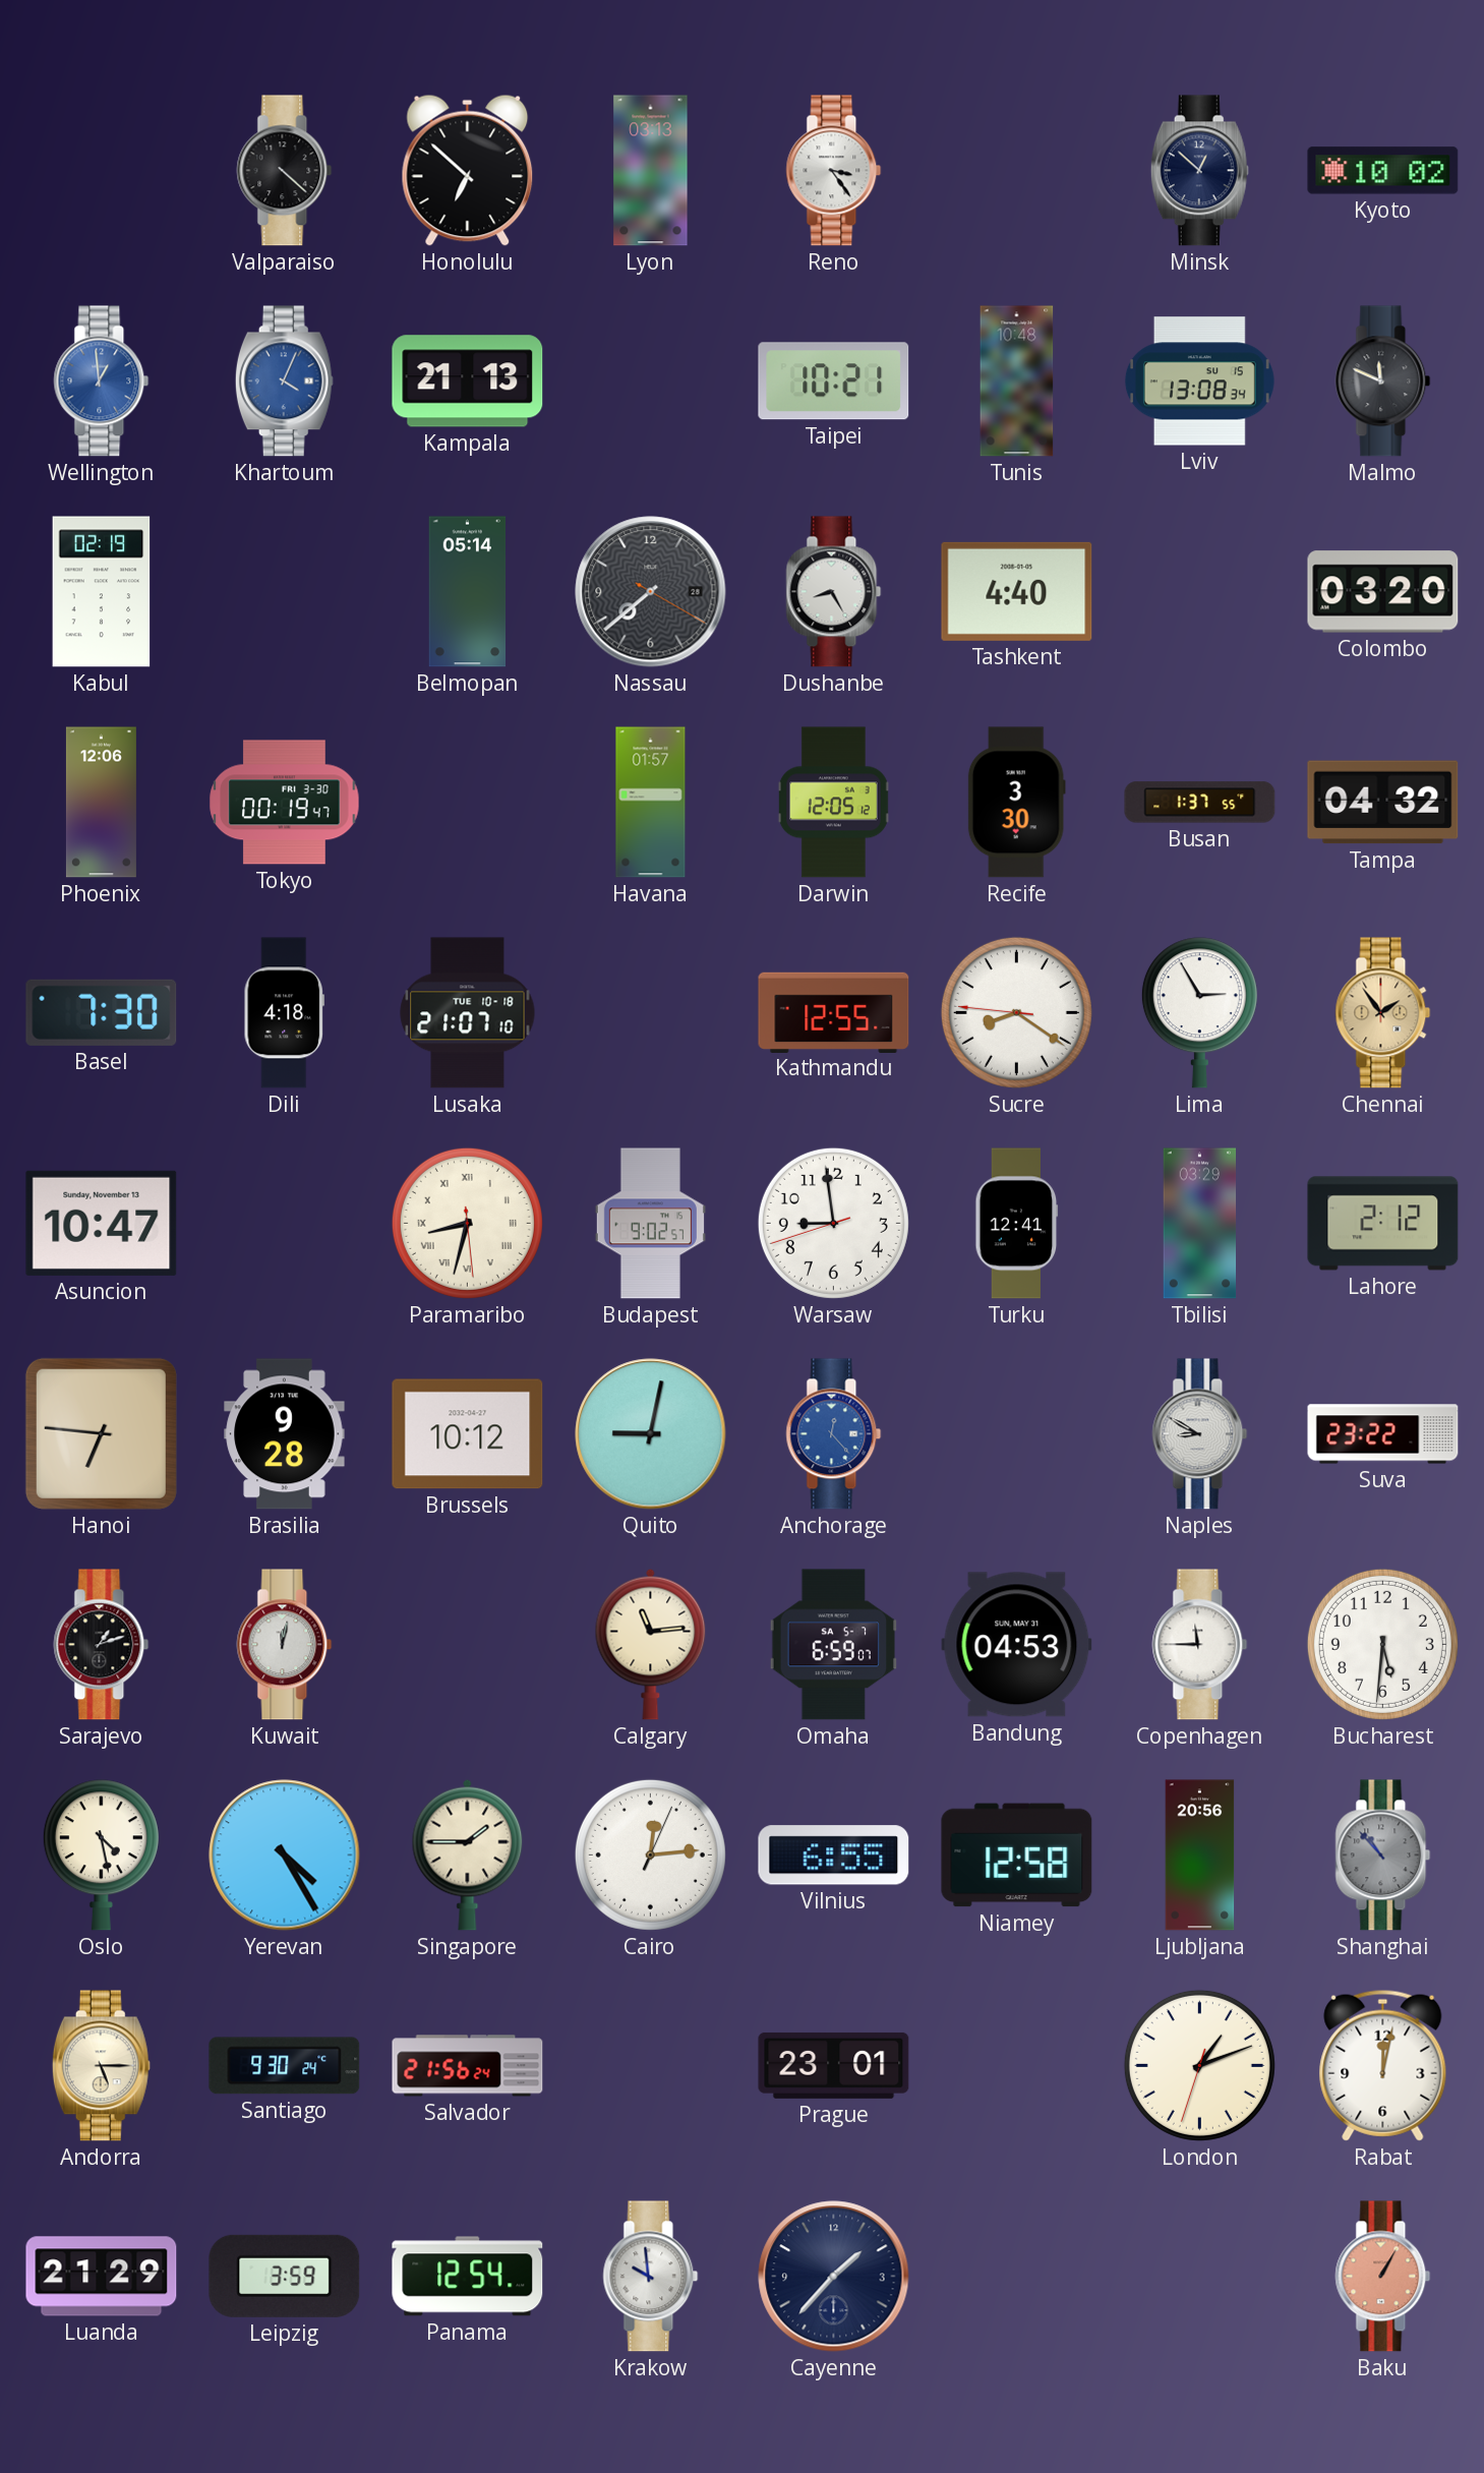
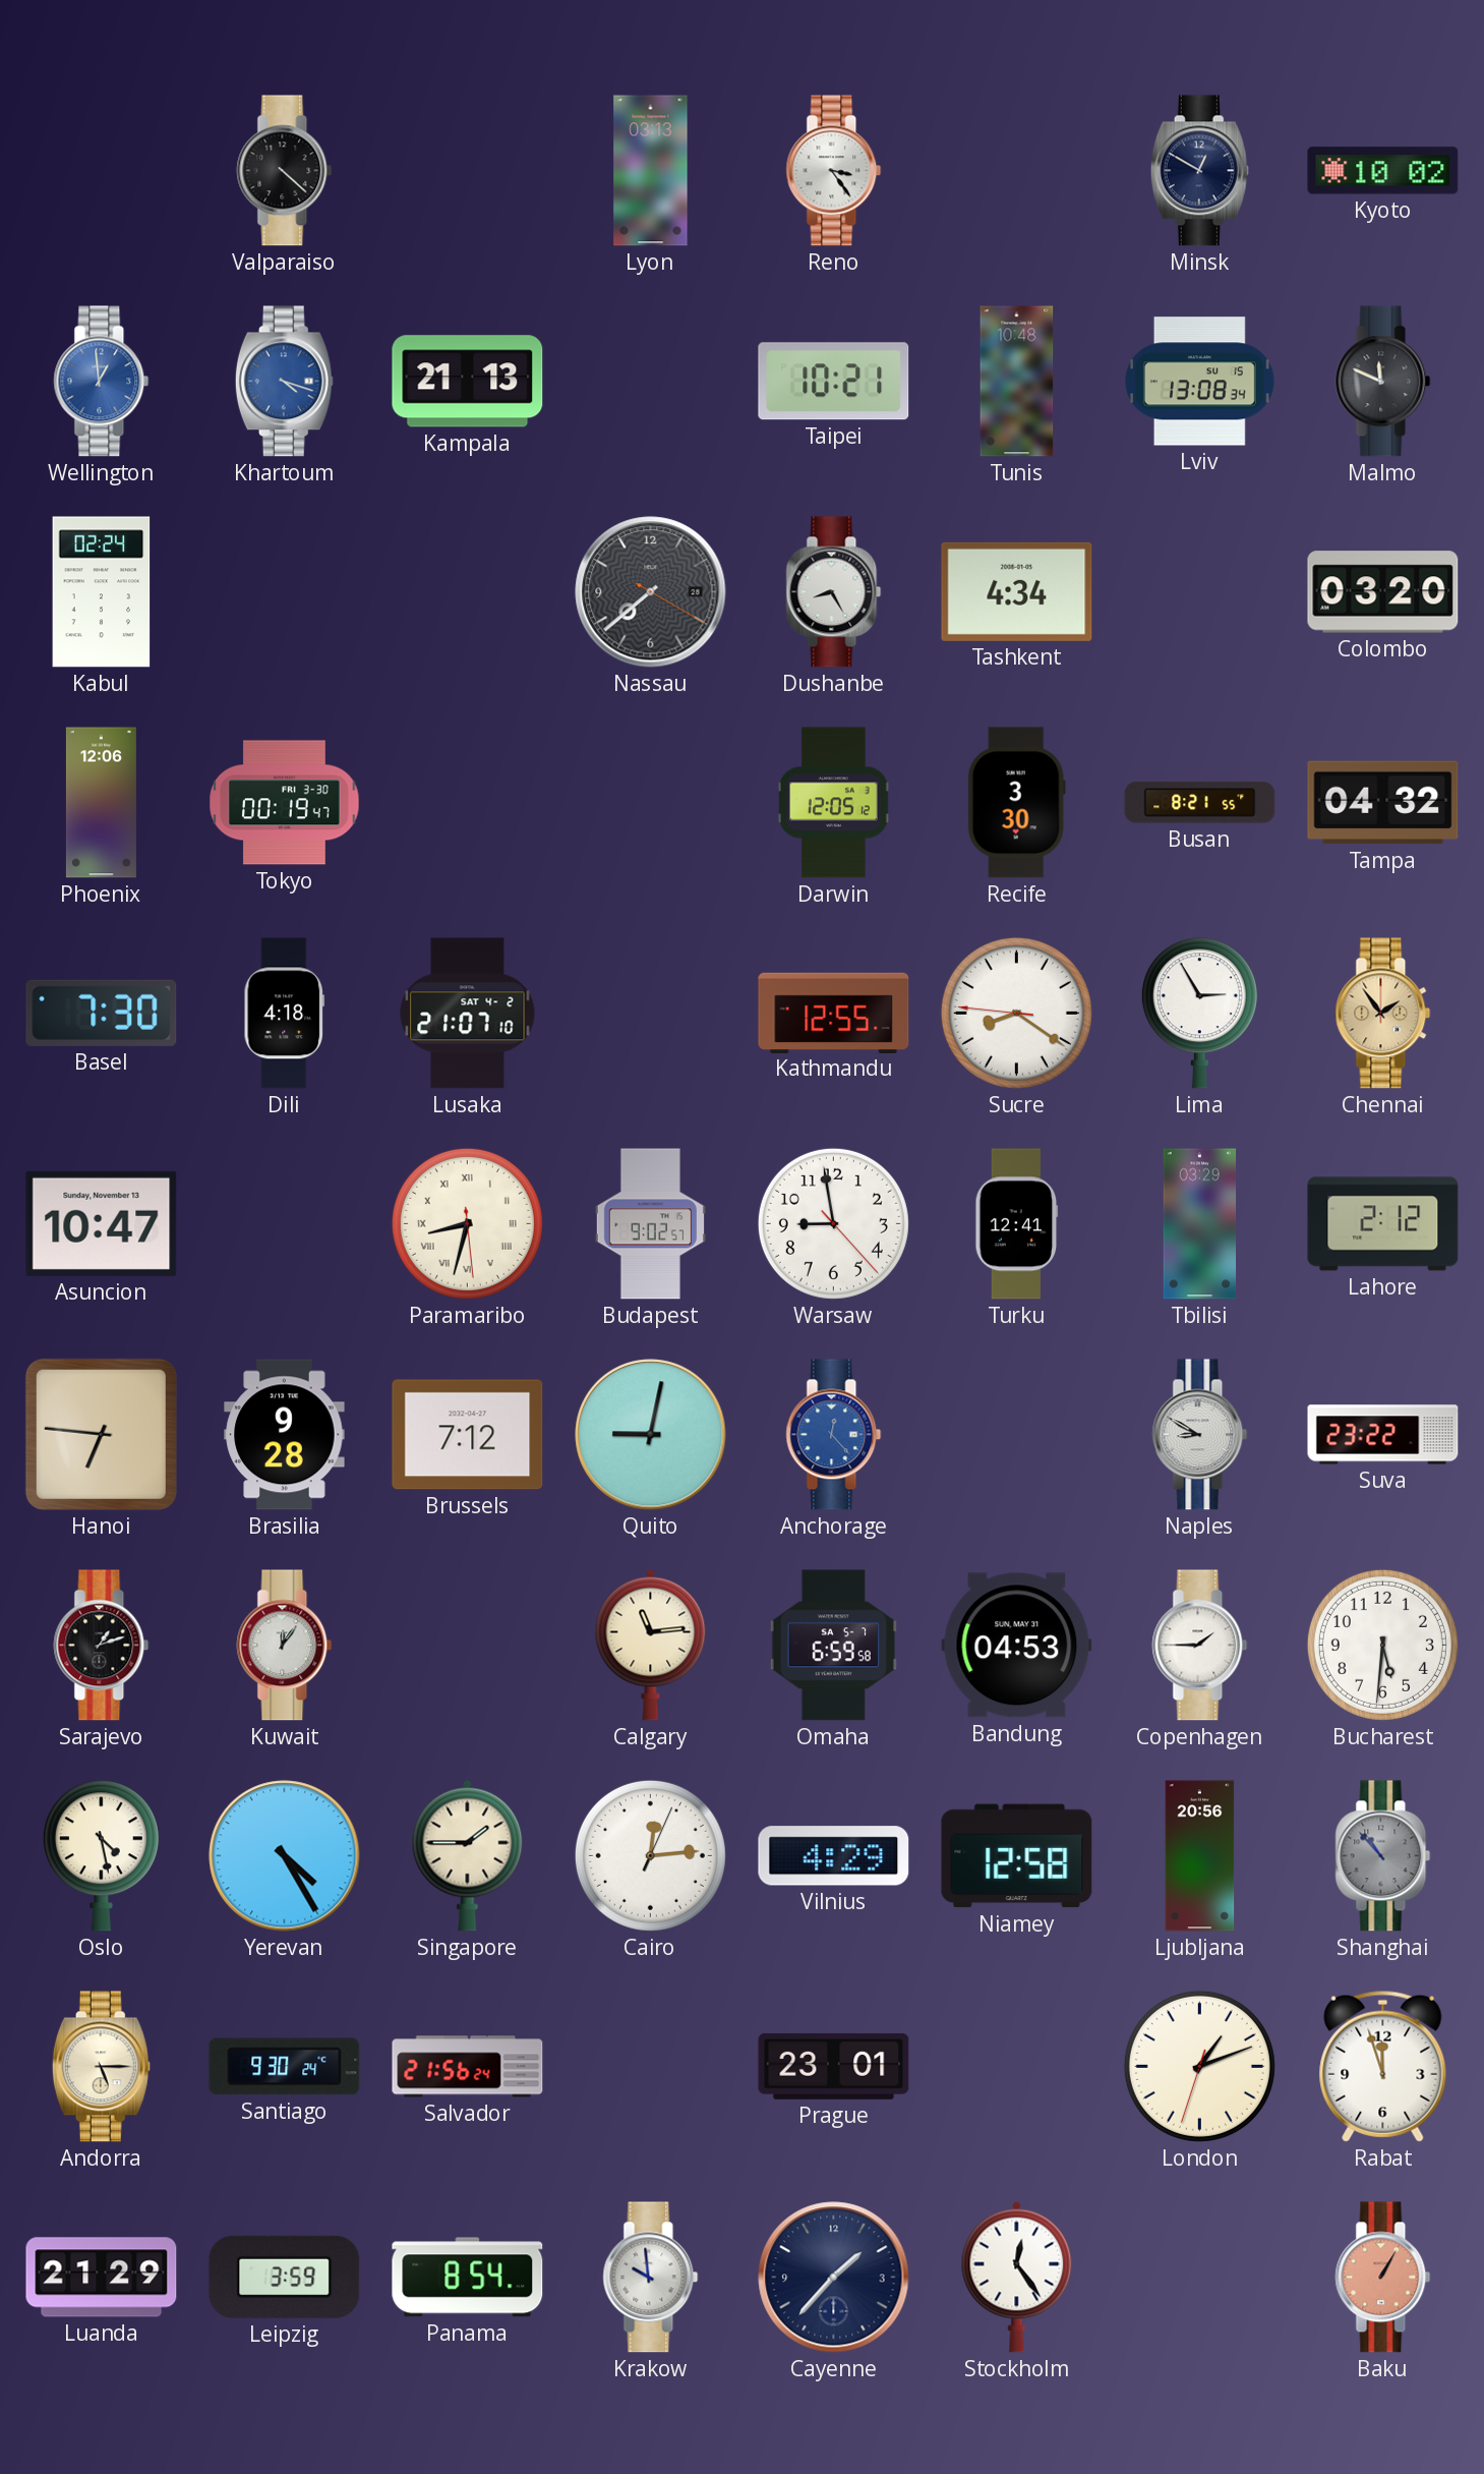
Honolulu: 6:52 -> none
Minsk: 12:52 -> 12:50
Khartoum: 4:04 -> 4:18
Kabul: 02:19 -> 02:24
Belmopan: 05:14 -> none
Tashkent: 4:40 -> 4:34
Havana: 01:57 -> none
Busan: 1:37 -> 8:21
Lusaka date: TUE 10-18 -> SAT 4-2
Warsaw: 8:58:42 -> 8:58:23
Brussels: 10:12 -> 7:12
Kuwait: 12:02 -> 12:06
Omaha: 6:59:07 -> 6:59:58
Copenhagen: 11:45 -> 1:45
Vilnius: 6:55 -> 4:29
Rabat: 12:02 -> 11:57
Panama: 12:54 -> 8:54
Stockholm: none -> 12:24
